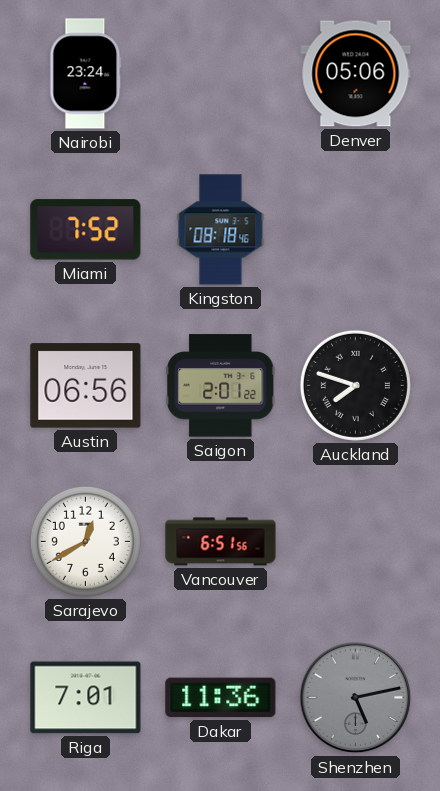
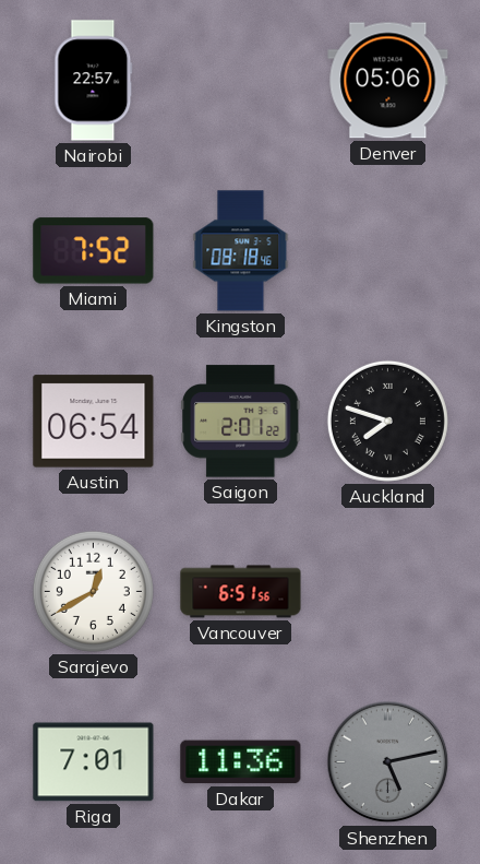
Nairobi: 23:24 -> 22:57
Austin: 06:56 -> 06:54
